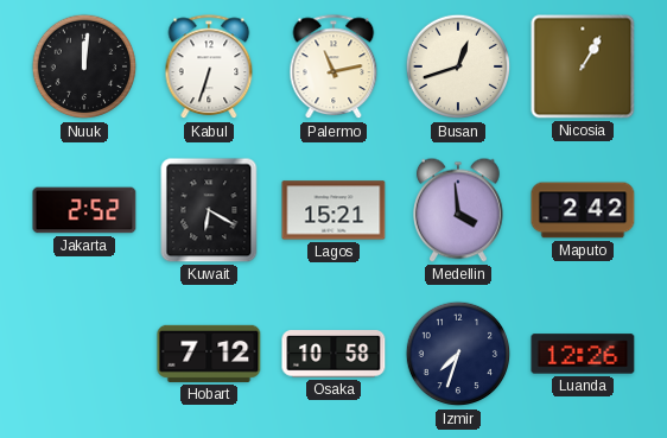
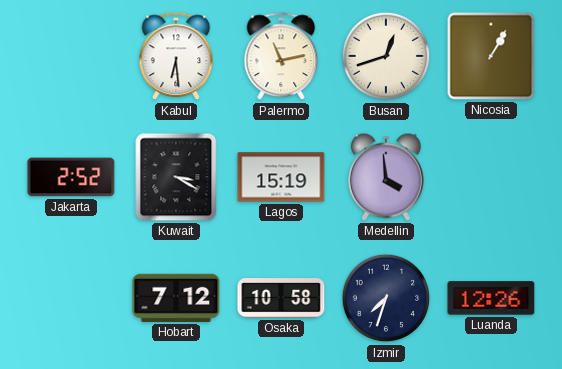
Nuuk: 12:01 -> none
Kabul: 6:33 -> 6:29
Kuwait: 6:20 -> 3:20
Lagos: 15:21 -> 15:19
Maputo: 2:42 -> none
